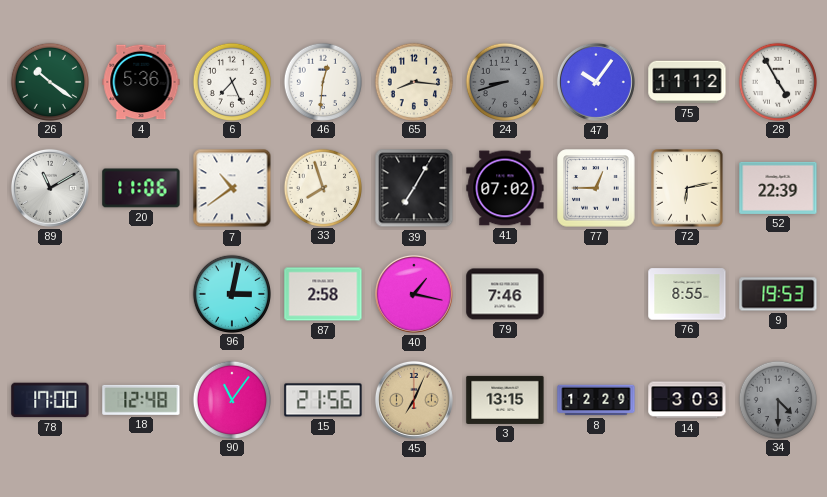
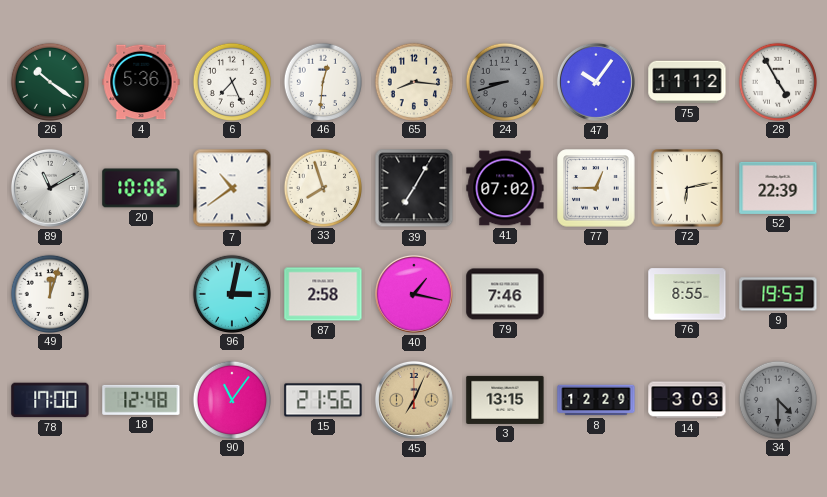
20: 11:06 -> 10:06
49: none -> 12:03
